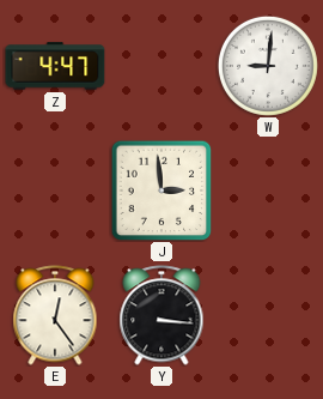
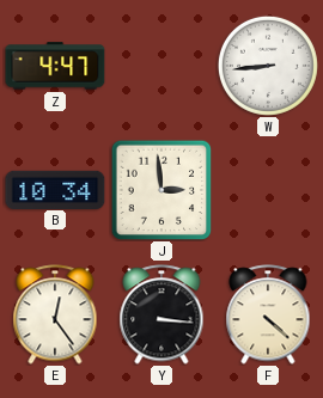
W: 9:01 -> 8:44
B: none -> 10:34
F: none -> 4:22
